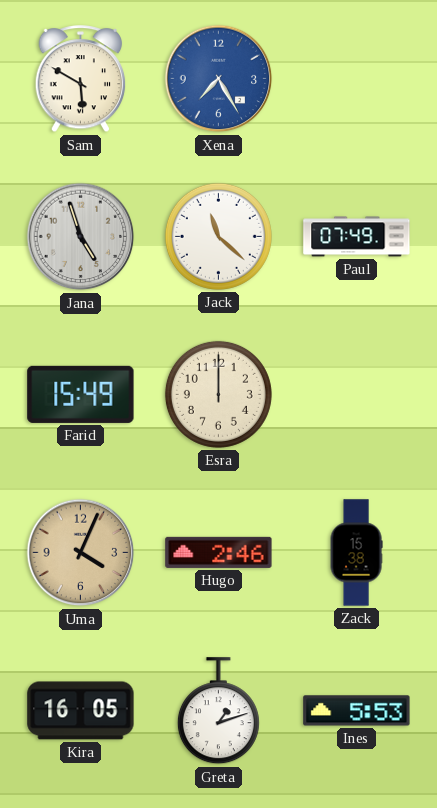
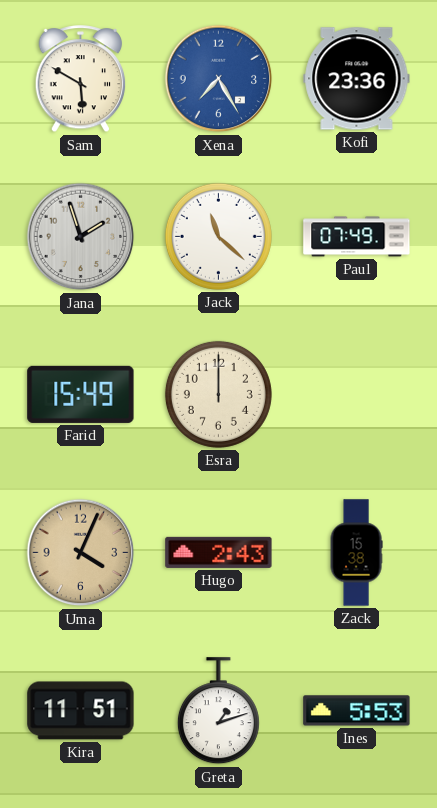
Kofi: none -> 23:36
Jana: 4:57 -> 1:57
Hugo: 2:46 -> 2:43
Kira: 16:05 -> 11:51
